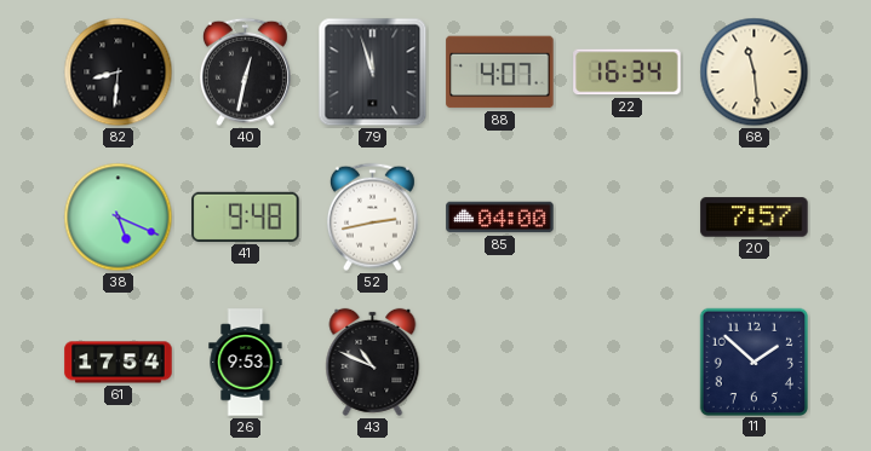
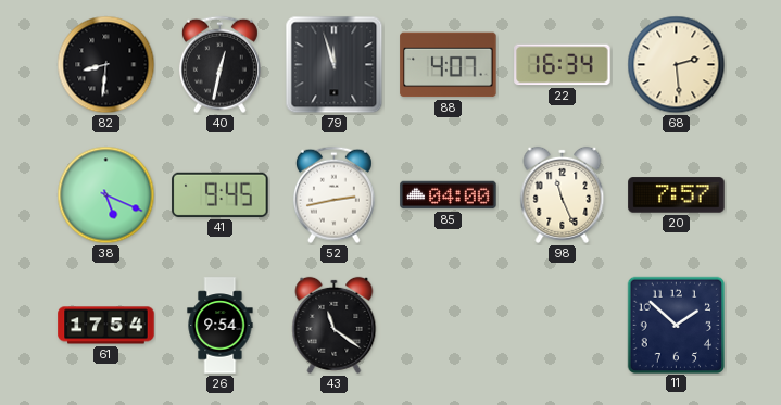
68: 11:29 -> 2:29
41: 9:48 -> 9:45
98: none -> 11:26
26: 9:53 -> 9:54
43: 10:49 -> 11:21
